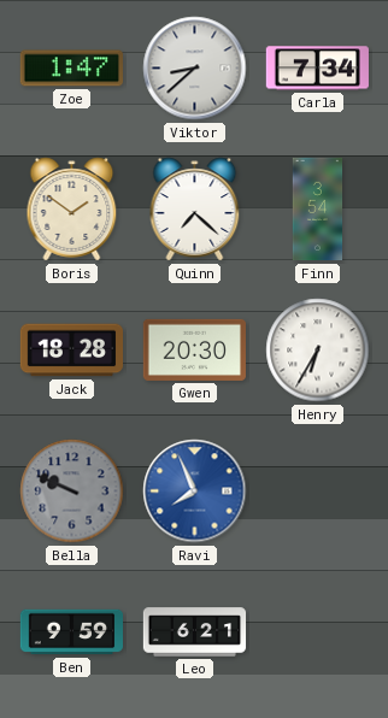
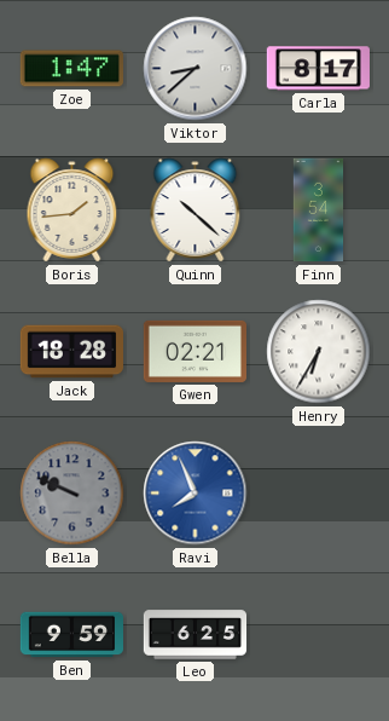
Carla: 7:34 -> 8:17
Boris: 1:51 -> 1:44
Quinn: 7:22 -> 10:22
Gwen: 20:30 -> 02:21
Leo: 6:21 -> 6:25
